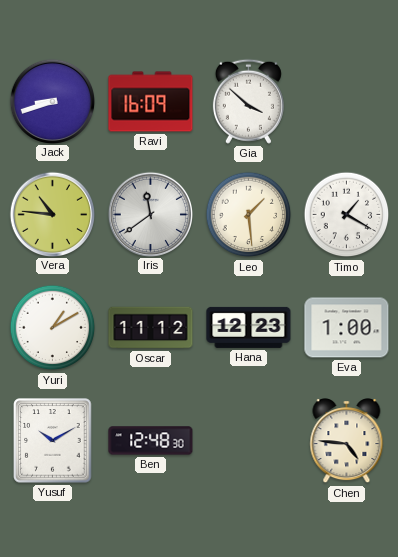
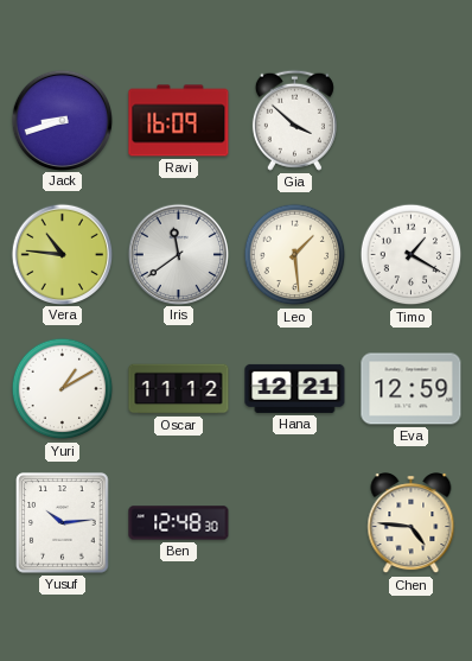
Hana: 12:23 -> 12:21
Eva: 1:00 -> 12:59
Yusuf: 10:10 -> 10:14
